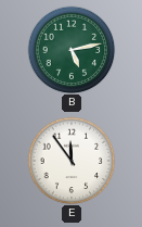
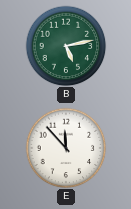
E: 11:54 -> 11:53
